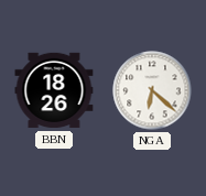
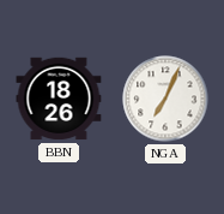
NGA: 6:22 -> 7:04
